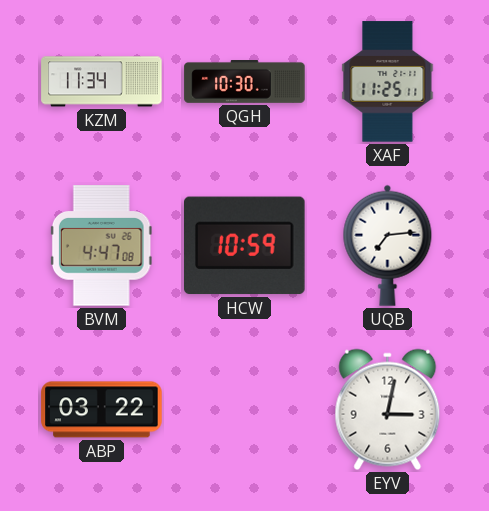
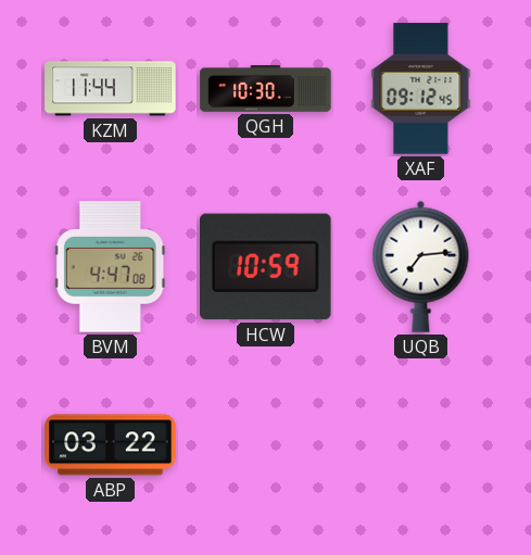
KZM: 11:34 -> 11:44
XAF: 11:25 -> 09:12
EYV: 3:02 -> none
